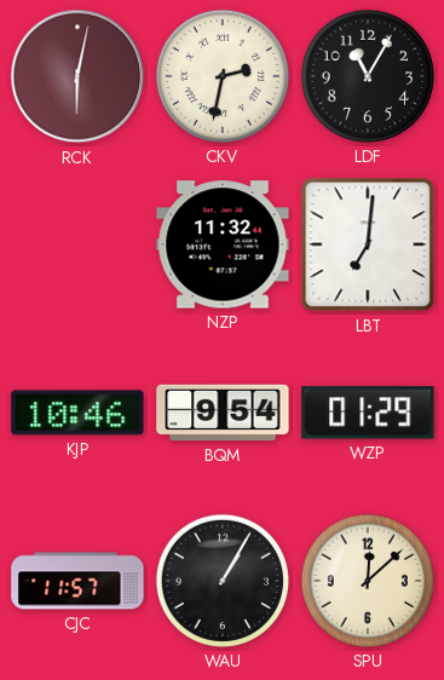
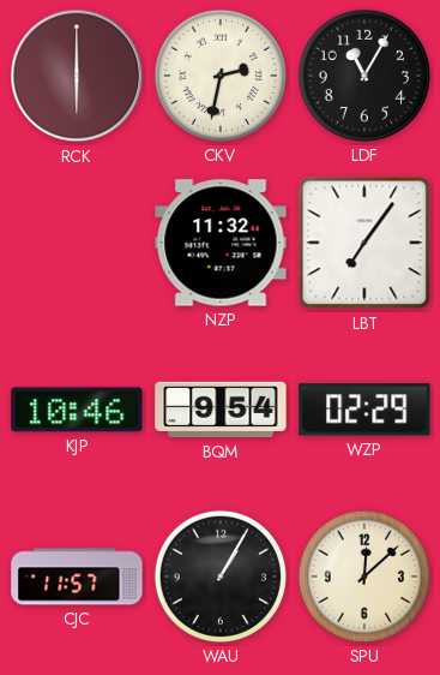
RCK: 6:02 -> 6:00
LBT: 7:01 -> 7:06
WZP: 01:29 -> 02:29
